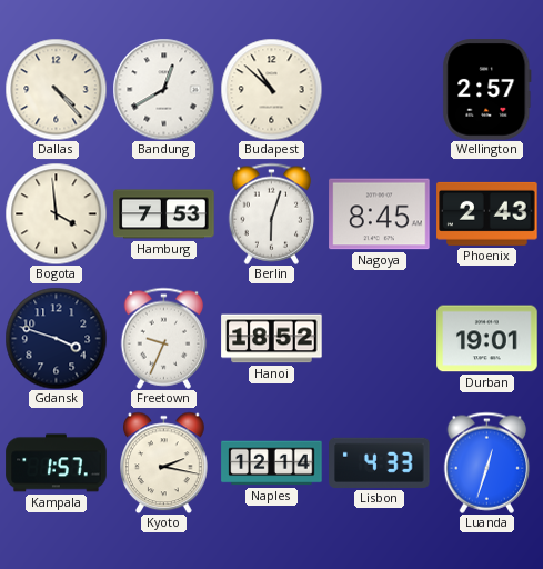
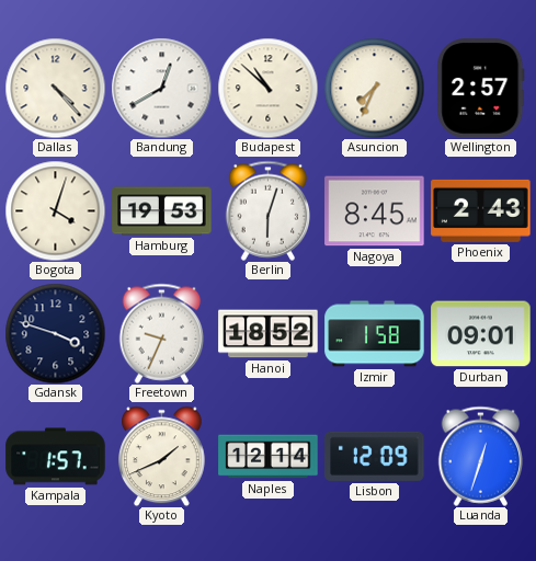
Asuncion: none -> 7:34
Bogota: 3:59 -> 4:03
Hamburg: 7:53 -> 19:53
Izmir: none -> 1:58
Durban: 19:01 -> 09:01
Kyoto: 2:17 -> 1:41
Lisbon: 4:33 -> 12:09
